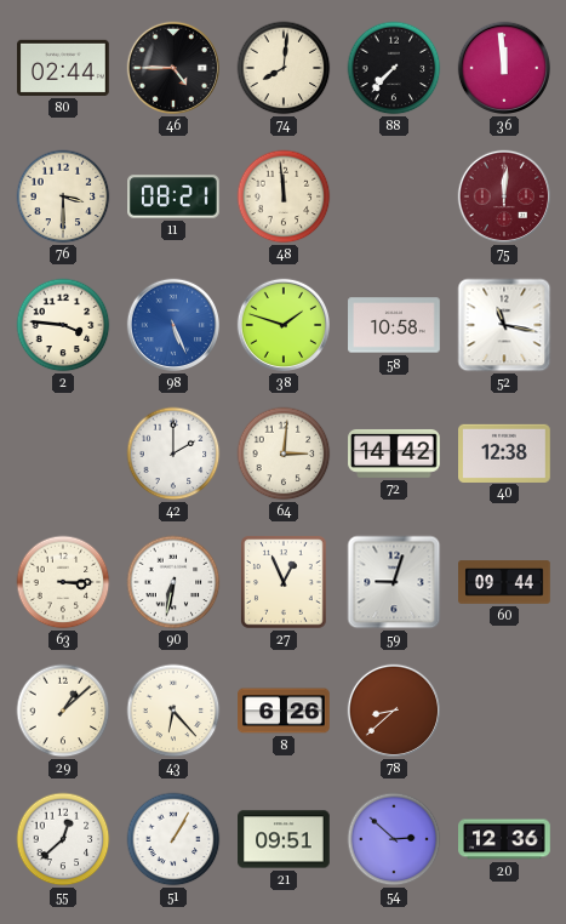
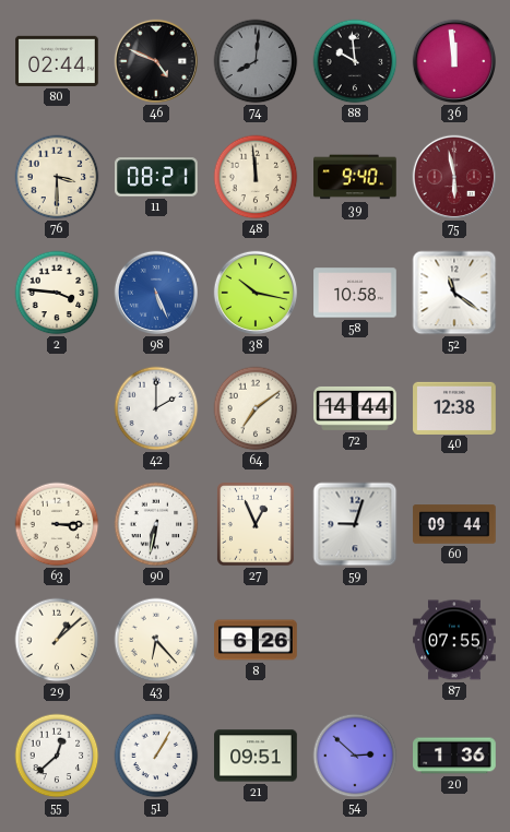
46: 4:45 -> 4:49
74 dial: cream -> grey
88: 7:37 -> 9:59
39: none -> 9:40
75: 12:01 -> 5:58
38: 1:48 -> 10:17
52: 11:17 -> 11:21
64: 3:01 -> 7:09
72: 14:42 -> 14:44
78: 8:38 -> none
87: none -> 07:55
20: 12:36 -> 1:36
